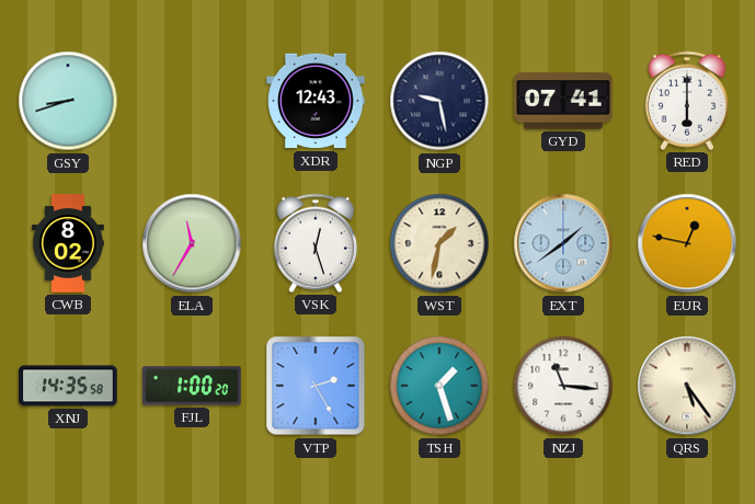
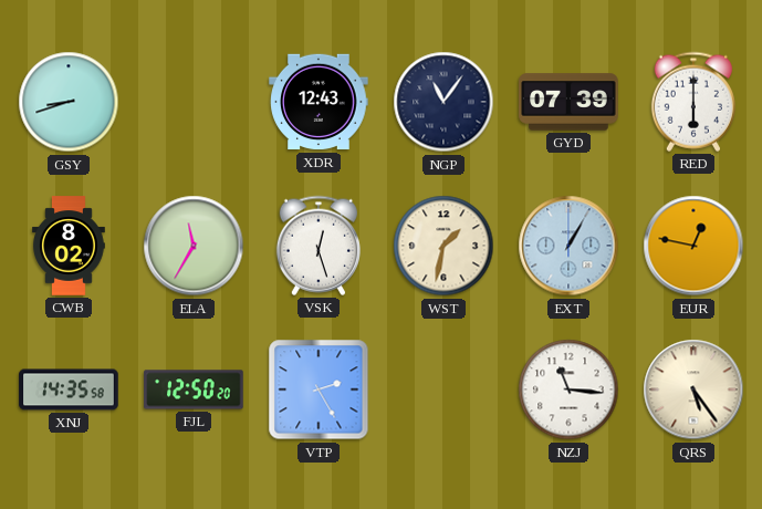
NGP: 9:28 -> 11:06
GYD: 07:41 -> 07:39
EXT: 1:39 -> 1:05
FJL: 1:00 -> 12:50
TSH: 1:27 -> none
